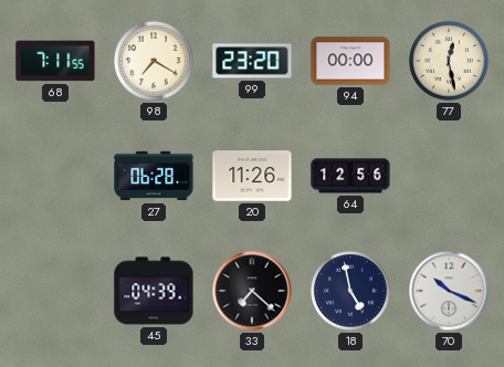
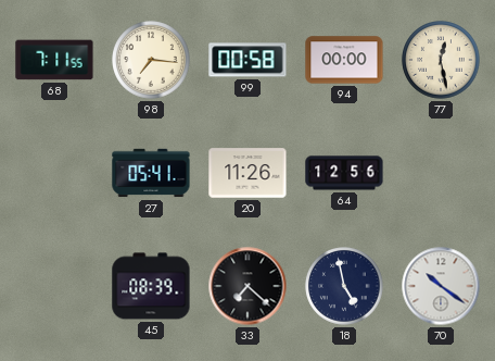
98: 7:20 -> 7:16
99: 23:20 -> 00:58
27: 06:28 -> 05:41
45: 04:39 -> 08:39
70: 10:19 -> 10:21
